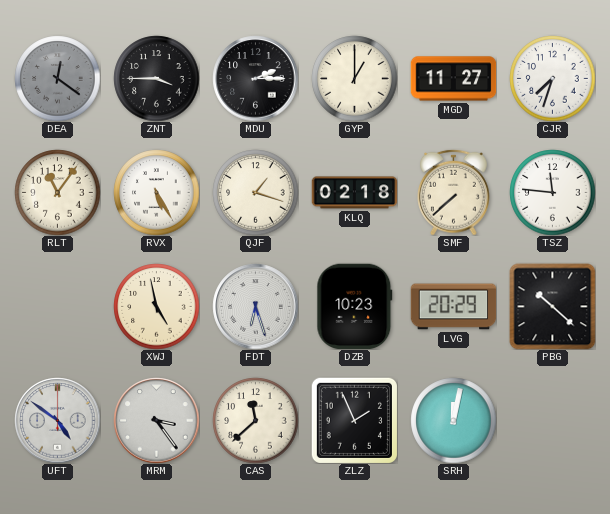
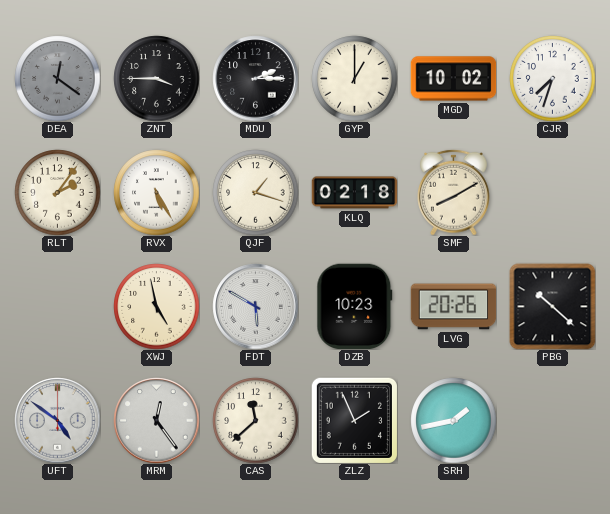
MGD: 11:27 -> 10:02
RLT: 11:06 -> 2:06
SMF: 7:38 -> 8:10
TSZ: 11:46 -> none
FDT: 6:27 -> 5:50
LVG: 20:29 -> 20:26
MRM: 3:24 -> 12:24
SRH: 12:02 -> 1:43
